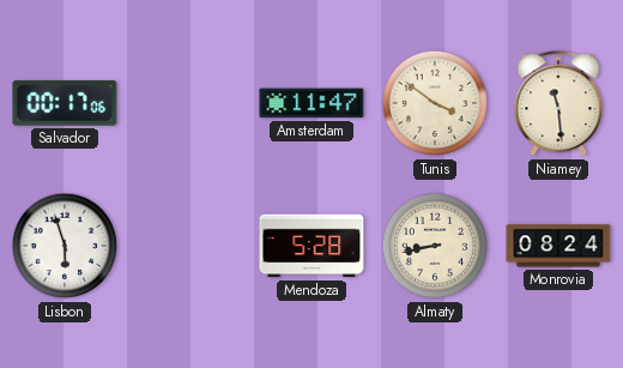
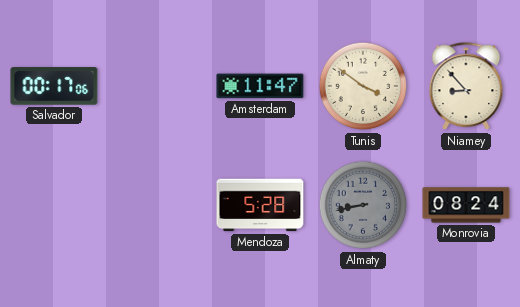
Niamey: 11:29 -> 8:53
Lisbon: 5:57 -> none
Almaty dial: cream -> grey
